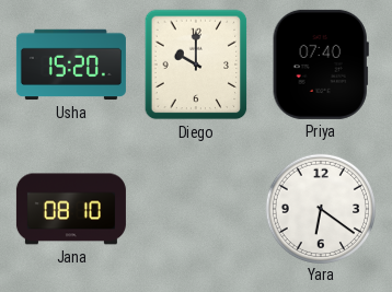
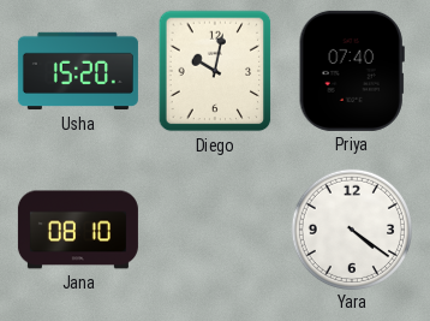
Diego: 10:00 -> 10:02
Yara: 6:21 -> 4:21
